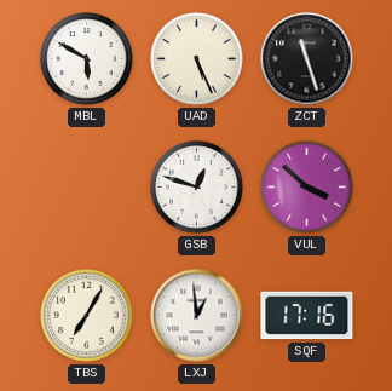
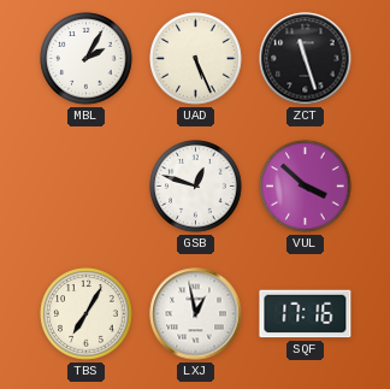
MBL: 5:50 -> 2:05
LXJ: 12:59 -> 12:58
